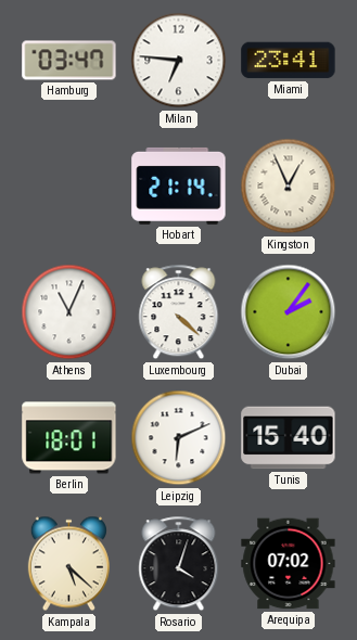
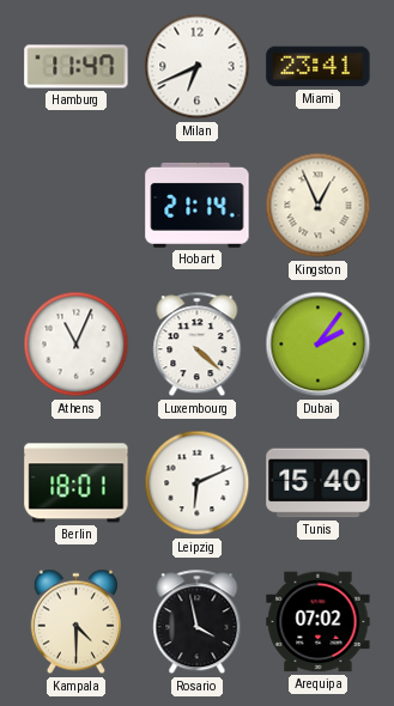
Hamburg: 03:47 -> 11:47
Milan: 6:46 -> 6:41
Kampala: 5:22 -> 4:30
Rosario: 4:03 -> 3:58
